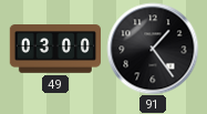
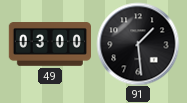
91: 1:24 -> 1:29
